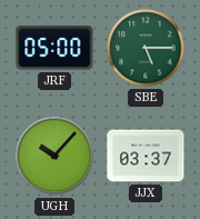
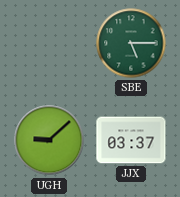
JRF: 05:00 -> none
UGH: 10:07 -> 9:08
